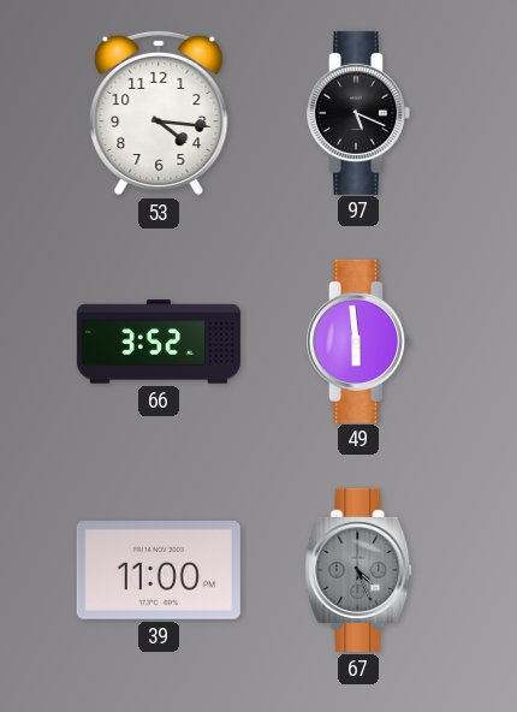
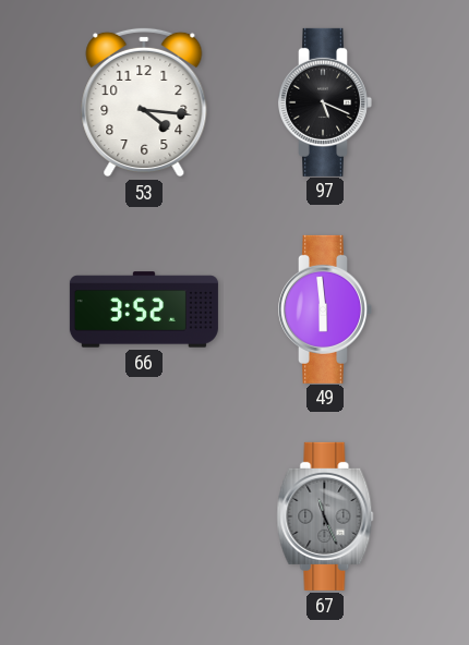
39: 11:00 -> none
67: 4:26 -> 11:26
